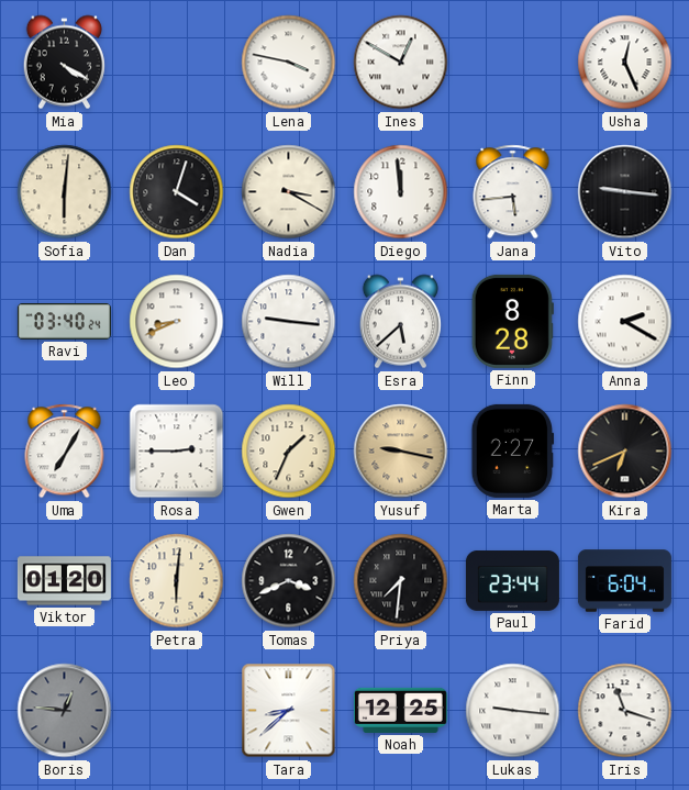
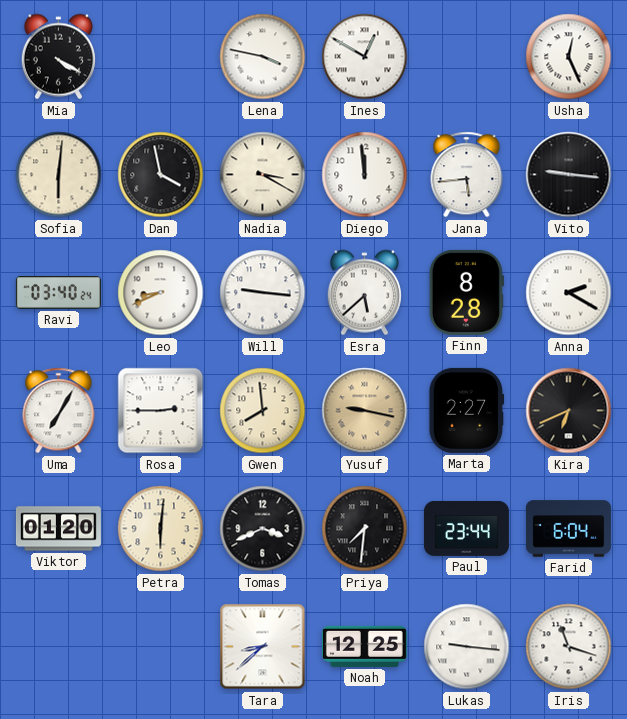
Dan: 4:03 -> 3:58
Gwen: 1:34 -> 7:59
Boris: 12:46 -> none
